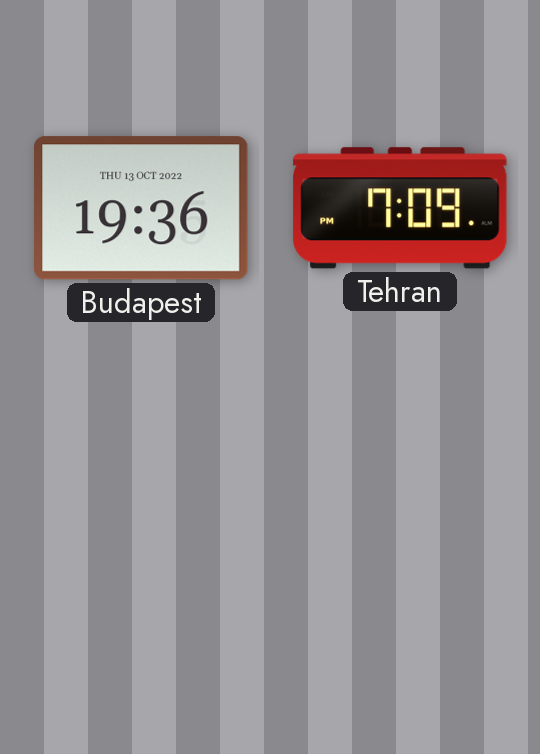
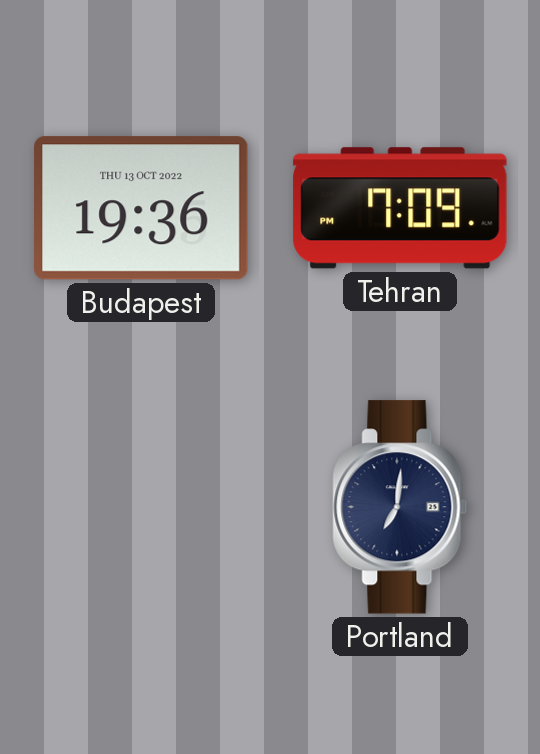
Portland: none -> 7:01
